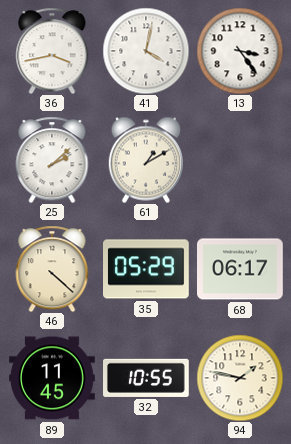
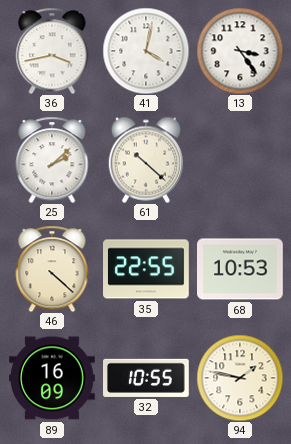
61: 1:10 -> 10:22
35: 05:29 -> 22:55
68: 06:17 -> 10:53
89: 11:45 -> 16:09
